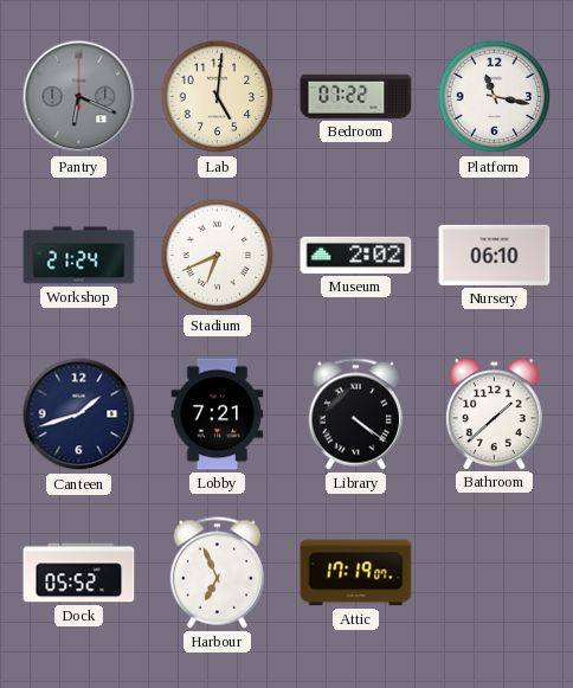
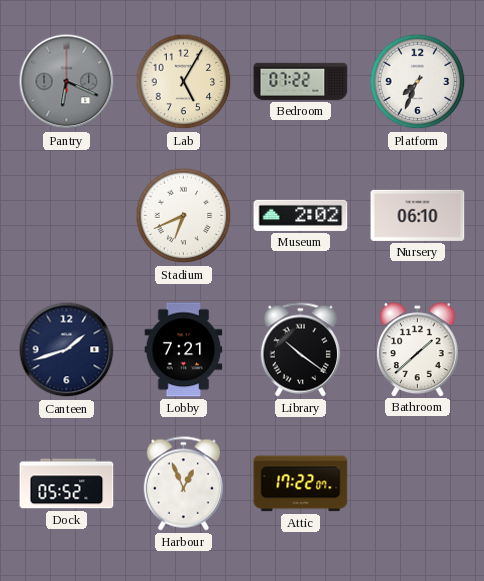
Lab: 5:01 -> 5:05
Platform: 11:17 -> 7:34
Workshop: 21:24 -> none
Library: 4:21 -> 10:21
Harbour: 6:56 -> 12:56
Attic: 17:19 -> 17:22
